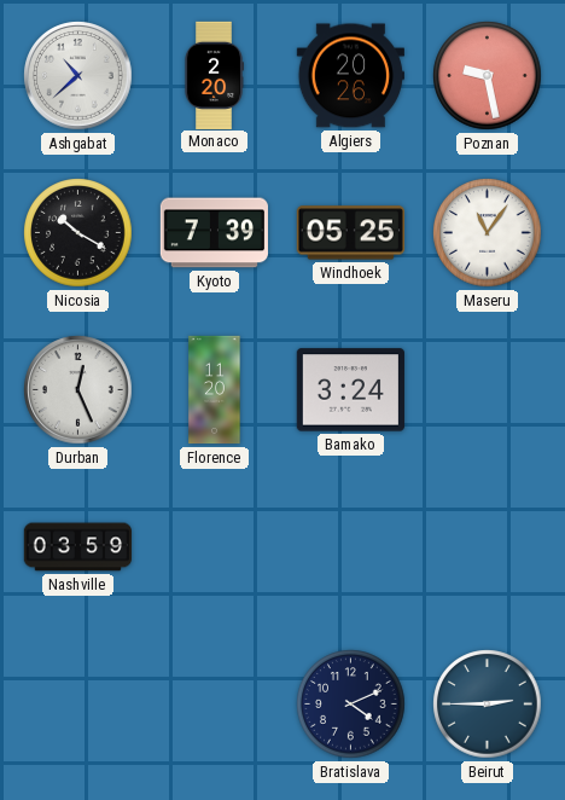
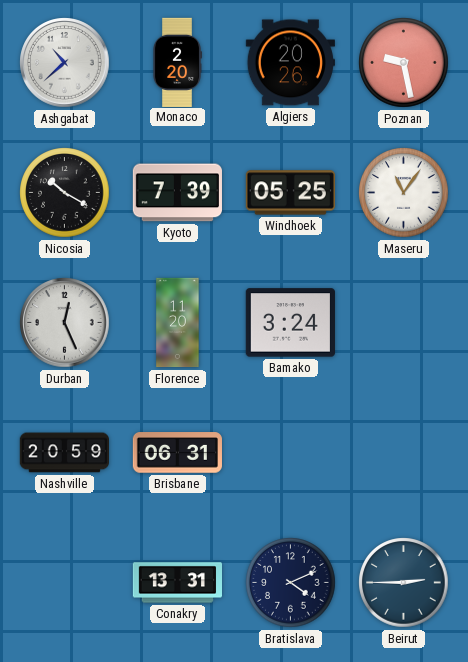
Nashville: 03:59 -> 20:59
Brisbane: none -> 06:31
Conakry: none -> 13:31
